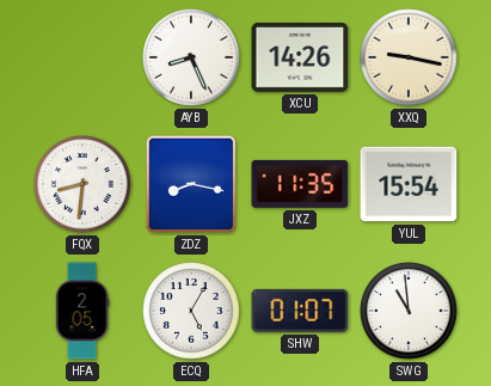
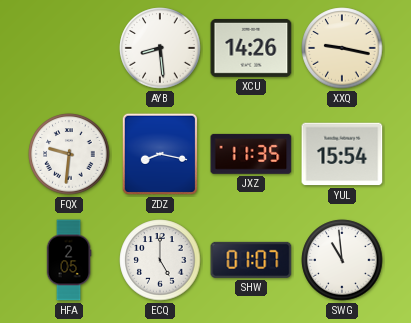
AYB: 8:26 -> 8:29
FQX: 8:31 -> 9:31
ECQ: 5:05 -> 5:00
